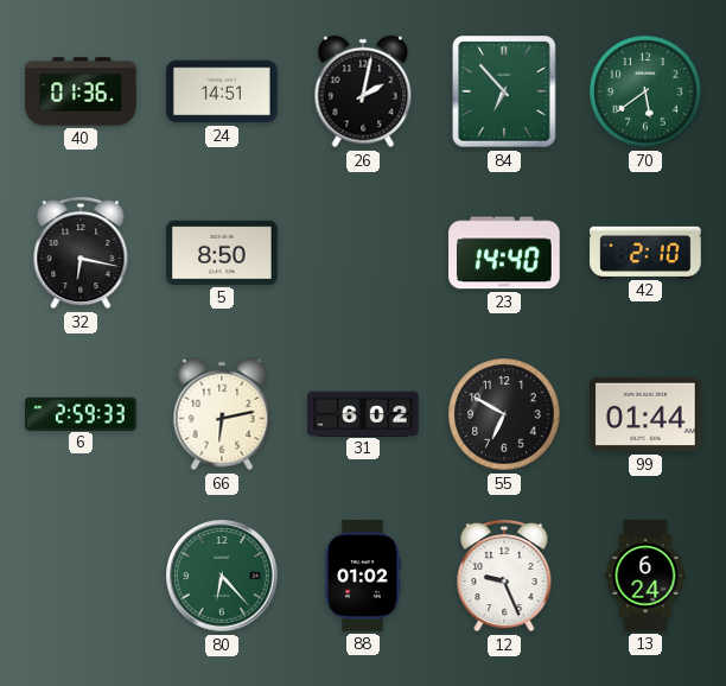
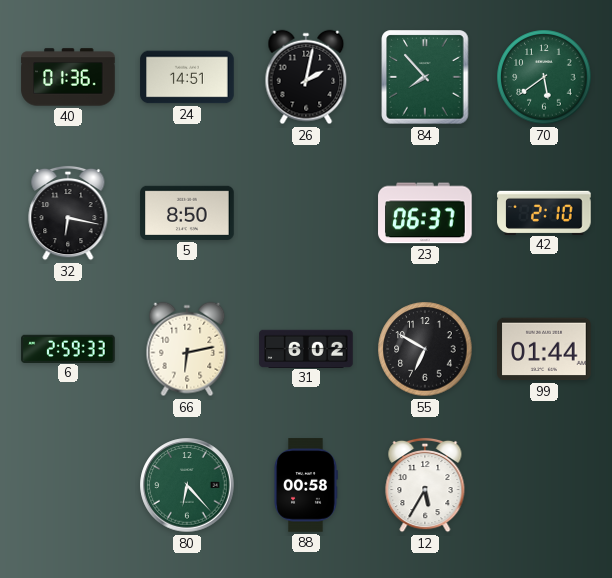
84: 6:53 -> 7:53
23: 14:40 -> 06:37
88: 01:02 -> 00:58
12: 9:26 -> 5:35
13: 6:24 -> none
